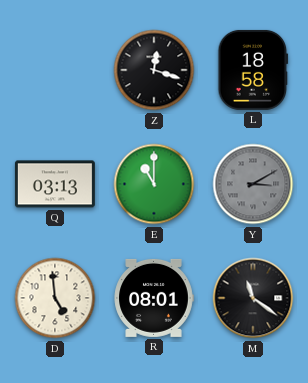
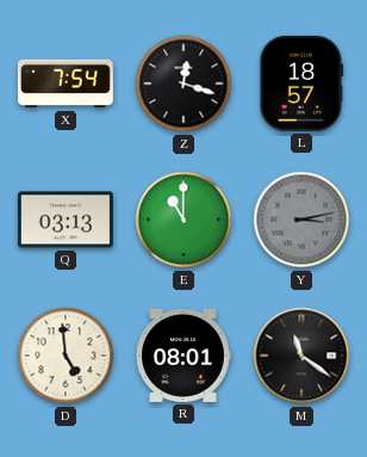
X: none -> 7:54
L: 18:58 -> 18:57
Y: 3:10 -> 3:13
